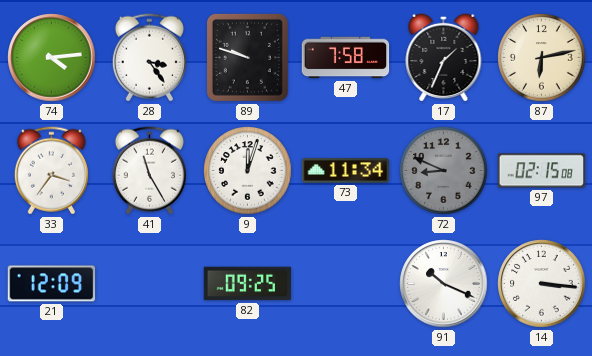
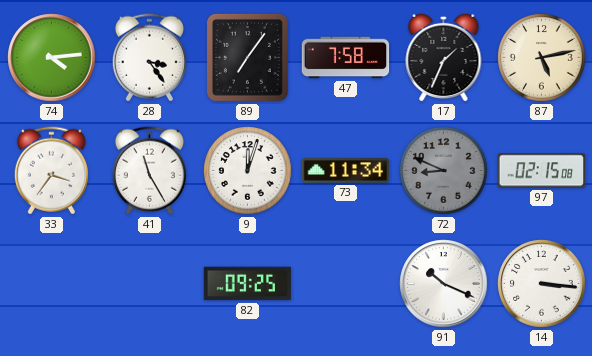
89: 9:48 -> 7:06
87: 6:13 -> 5:13
21: 12:09 -> none
